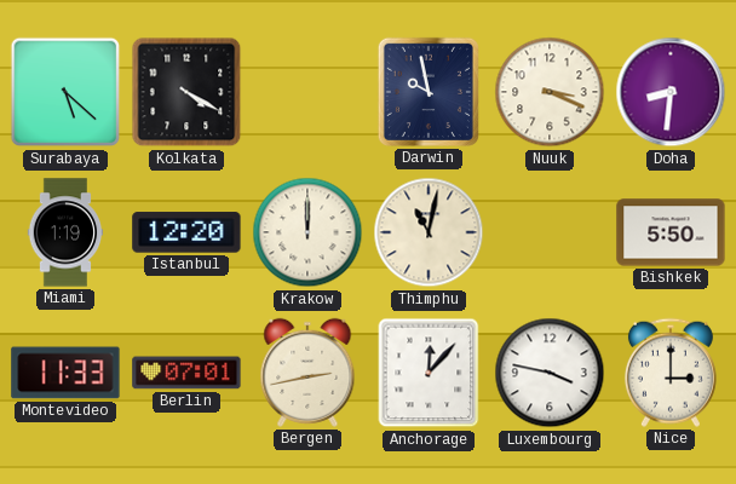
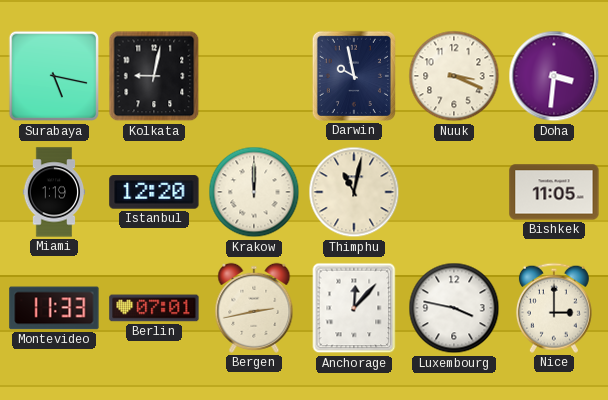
Surabaya: 5:22 -> 5:17
Kolkata: 4:20 -> 9:02
Doha: 8:31 -> 3:31
Bishkek: 5:50 -> 11:05
